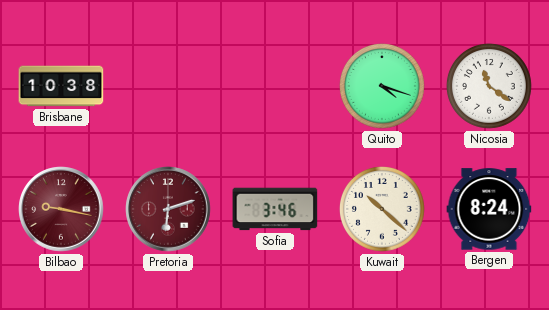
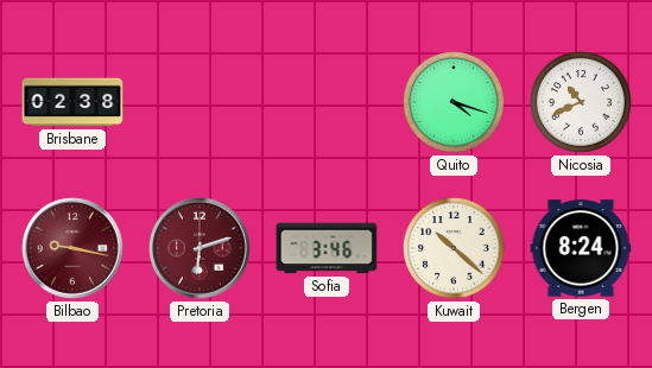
Brisbane: 10:38 -> 02:38
Nicosia: 11:21 -> 10:41
